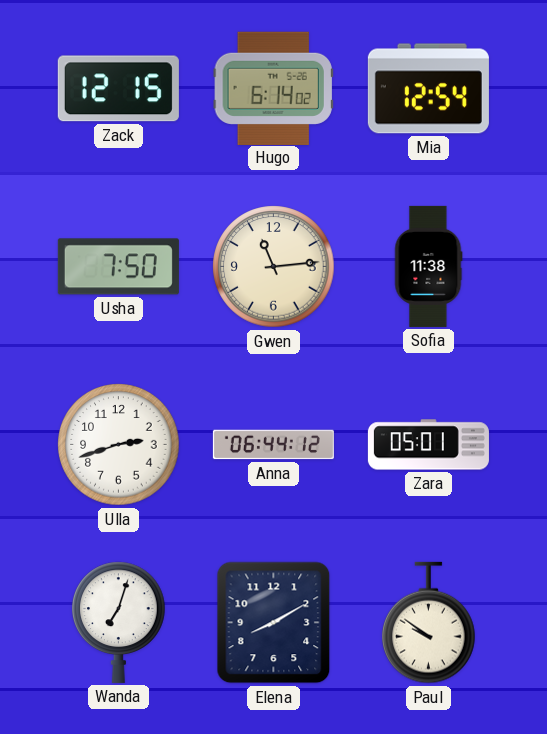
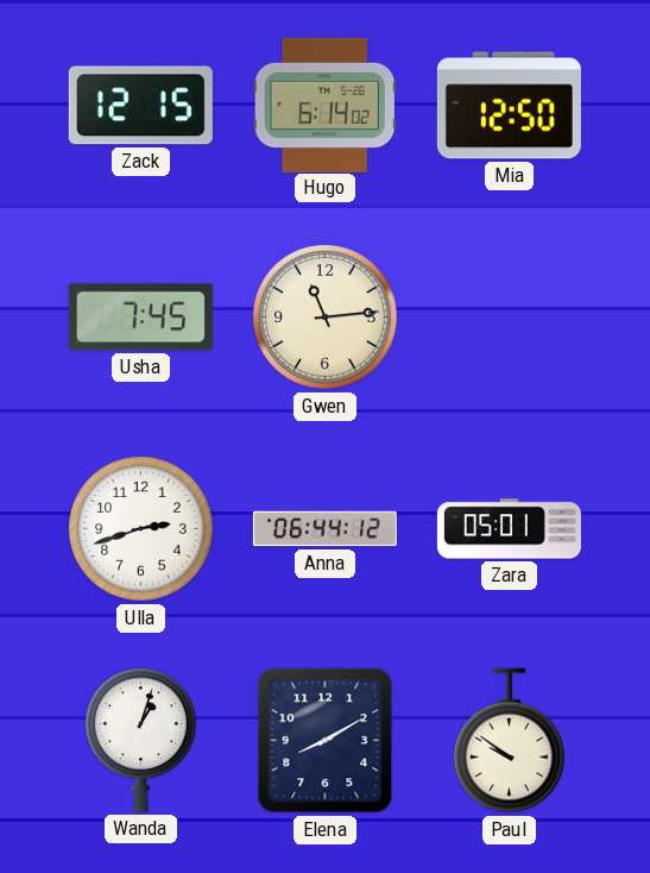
Mia: 12:54 -> 12:50
Usha: 7:50 -> 7:45
Sofia: 11:38 -> none
Wanda: 7:03 -> 1:03
